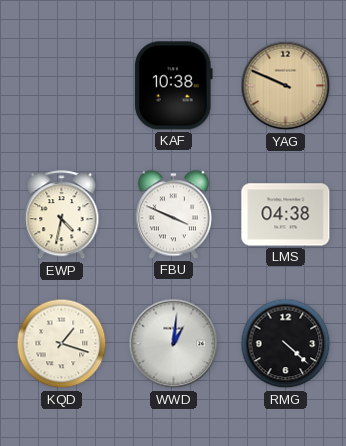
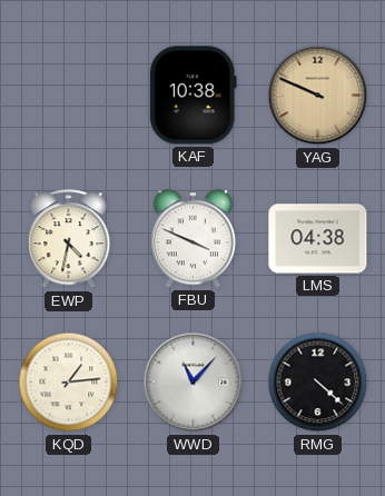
KQD: 1:18 -> 1:14
WWD: 1:01 -> 11:07
